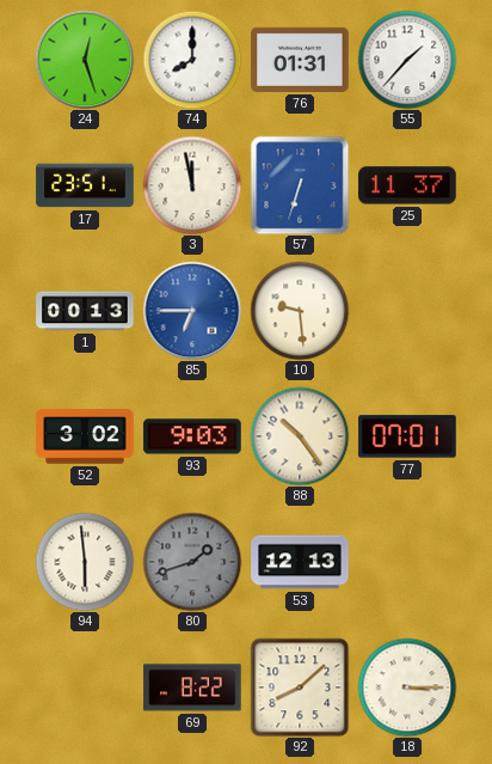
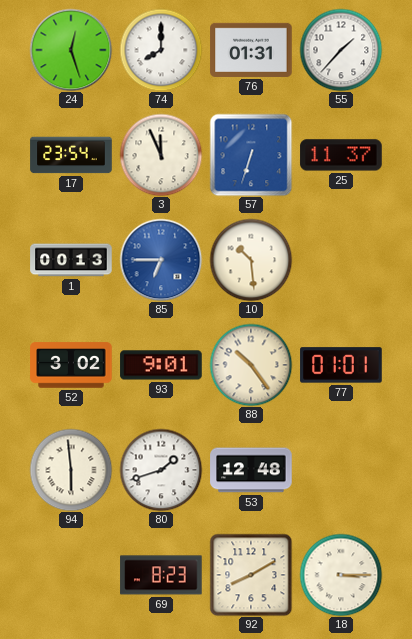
17: 23:51 -> 23:54
3: 11:58 -> 11:56
10: 9:29 -> 10:29
93: 9:03 -> 9:01
77: 07:01 -> 01:01
80 dial: grey -> white
53: 12:13 -> 12:48
69: 8:22 -> 8:23
92: 8:08 -> 8:10
